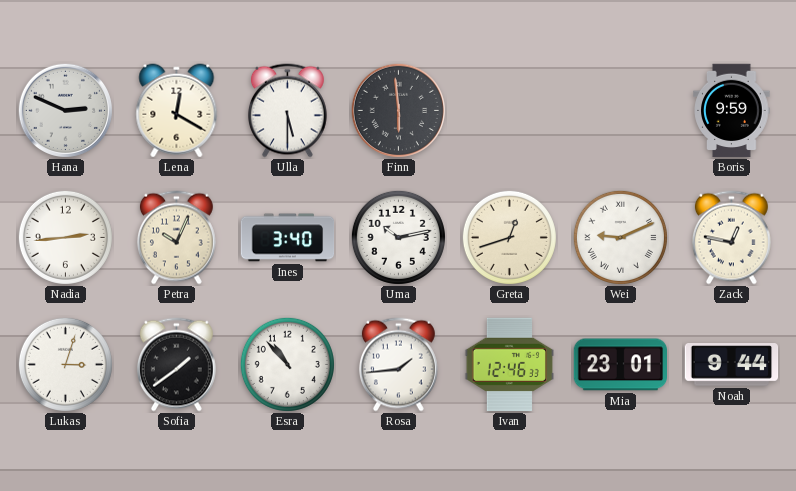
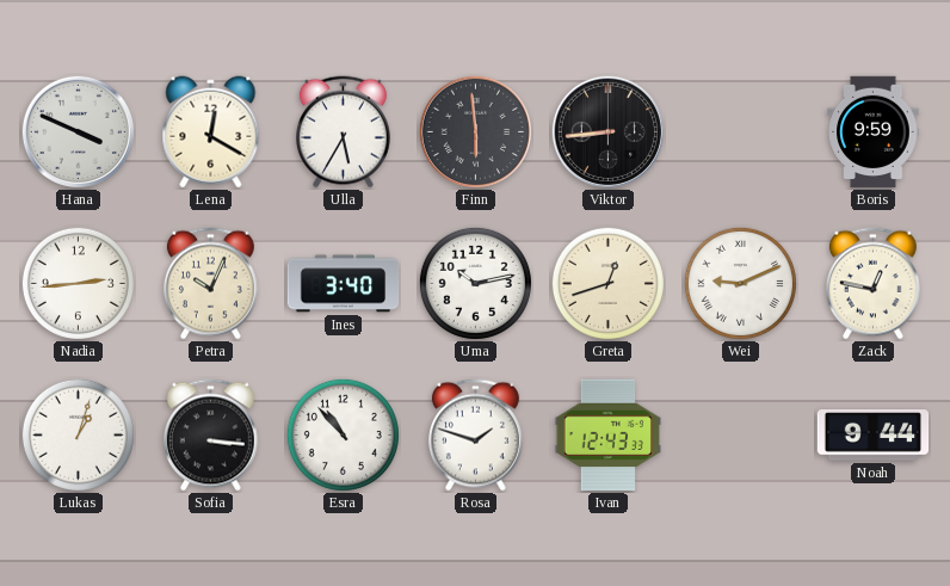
Hana: 2:49 -> 3:49
Ulla: 5:30 -> 5:35
Viktor: none -> 8:44
Lukas: 3:03 -> 1:03
Sofia: 1:39 -> 3:16
Rosa: 1:44 -> 1:48
Ivan: 12:46 -> 12:43
Mia: 23:01 -> none
